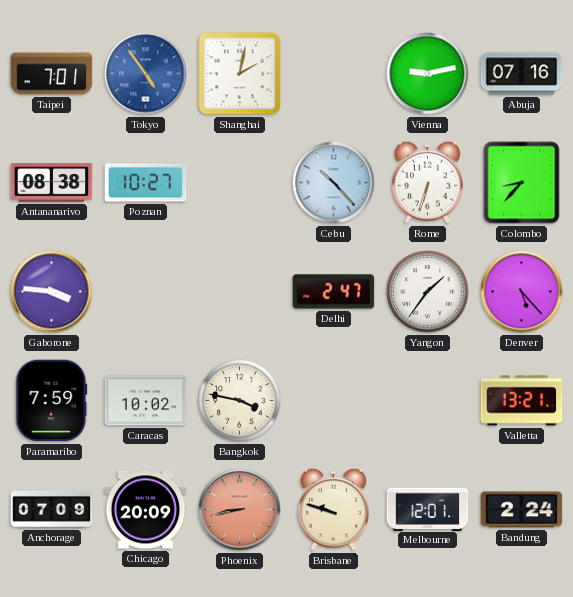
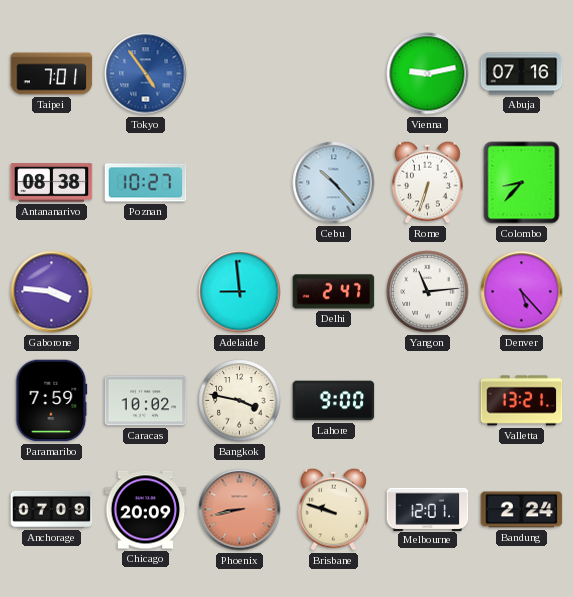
Shanghai: 2:02 -> none
Adelaide: none -> 8:59
Yangon: 1:36 -> 11:14
Lahore: none -> 9:00
